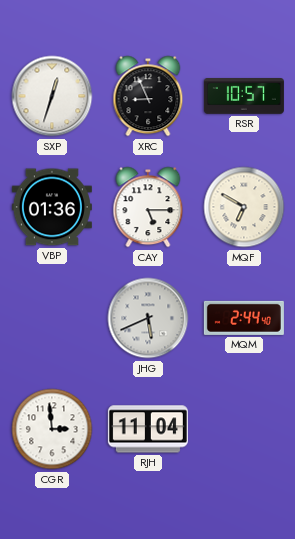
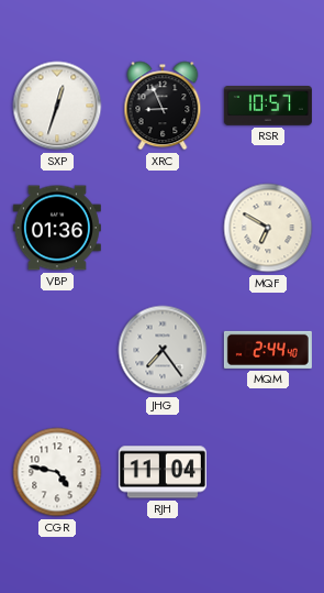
CAY: 5:15 -> none
JHG: 5:41 -> 7:24
CGR: 2:59 -> 4:47
